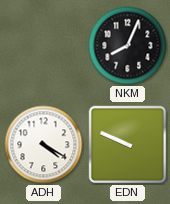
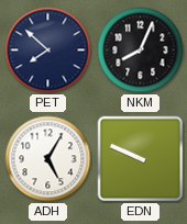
PET: none -> 7:52
ADH: 4:20 -> 5:05
